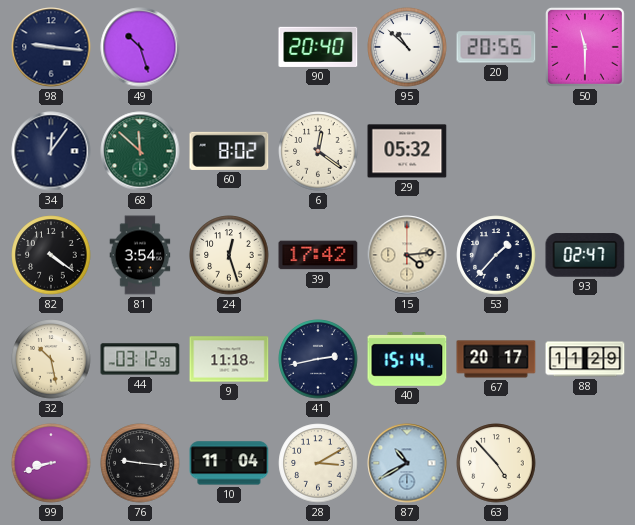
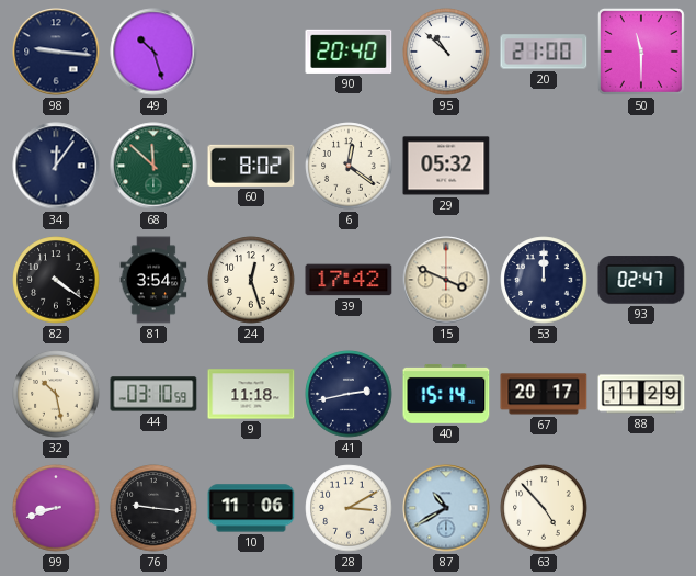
20: 20:55 -> 21:00
15: 4:14 -> 3:49
53: 1:37 -> 12:00
44: 03:12 -> 03:10
10: 11:04 -> 11:06
